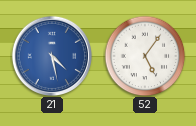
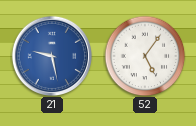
21: 4:28 -> 9:28
